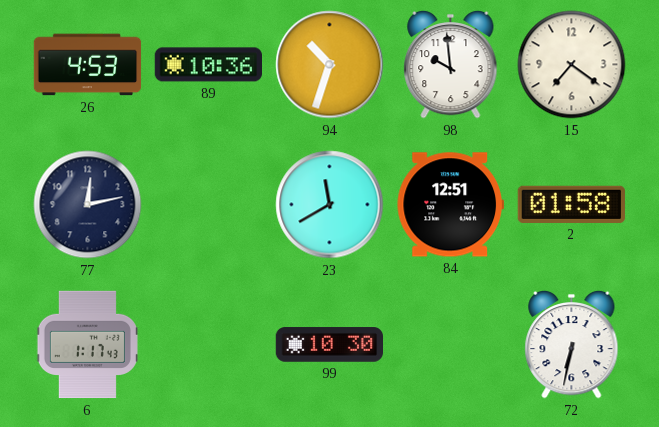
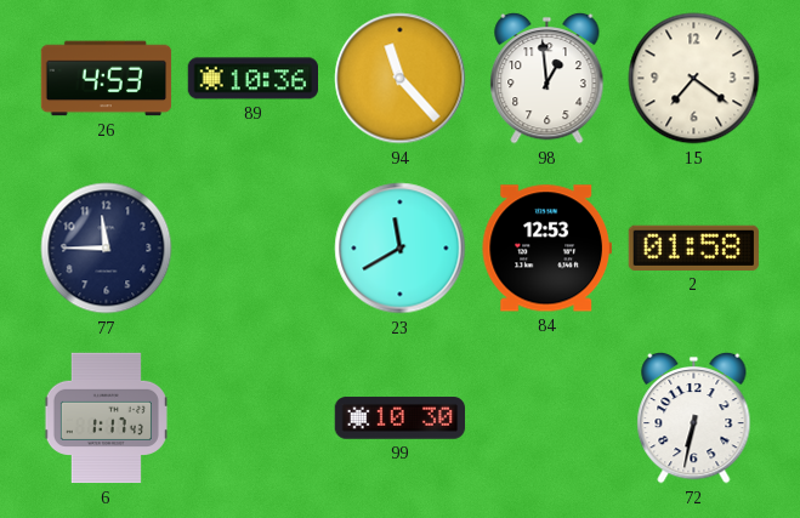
94: 10:33 -> 11:23
98: 9:59 -> 12:59
77: 12:13 -> 11:45
84: 12:51 -> 12:53
